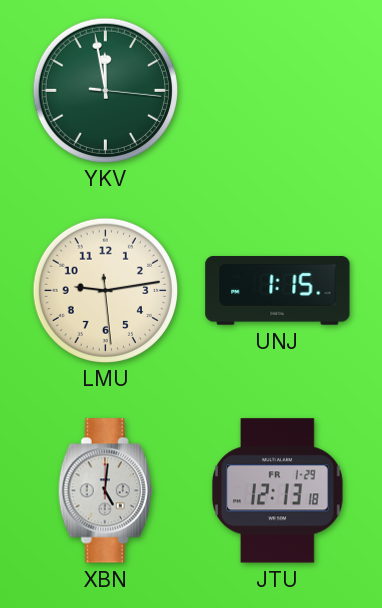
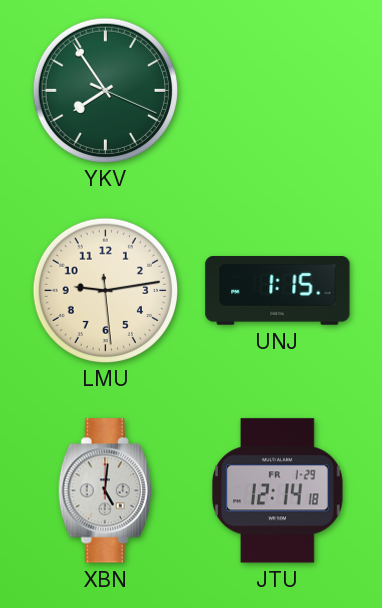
YKV: 11:58 -> 7:54
JTU: 12:13 -> 12:14
